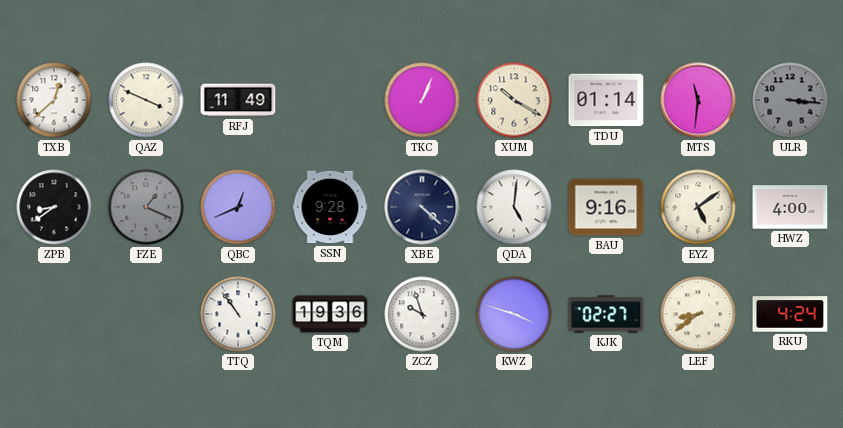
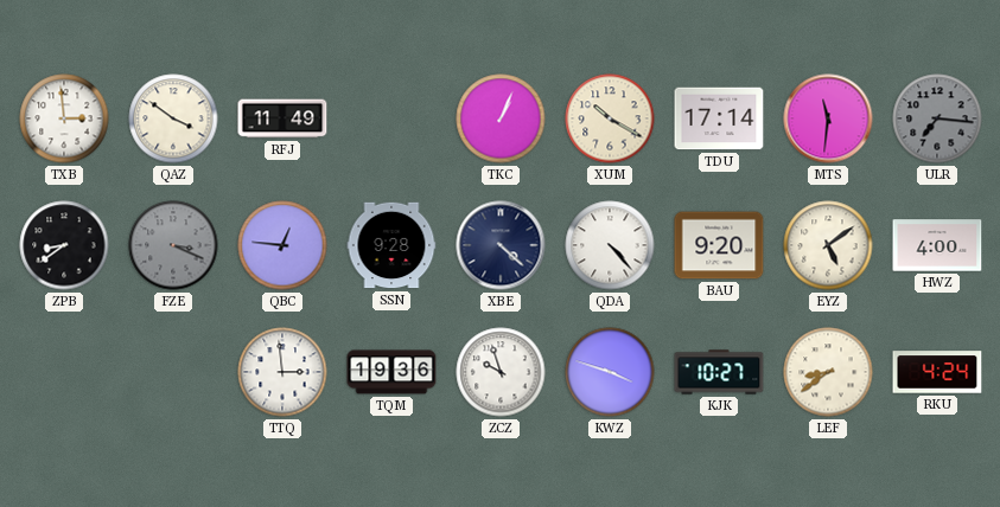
TXB: 12:38 -> 2:59
QAZ: 3:49 -> 3:51
TDU: 01:14 -> 17:14
ULR: 3:16 -> 7:16
FZE: 1:19 -> 3:19
QBC: 12:41 -> 12:46
QDA: 5:01 -> 4:23
BAU: 9:16 -> 9:20
TTQ: 10:54 -> 2:59
KJK: 02:27 -> 10:27
